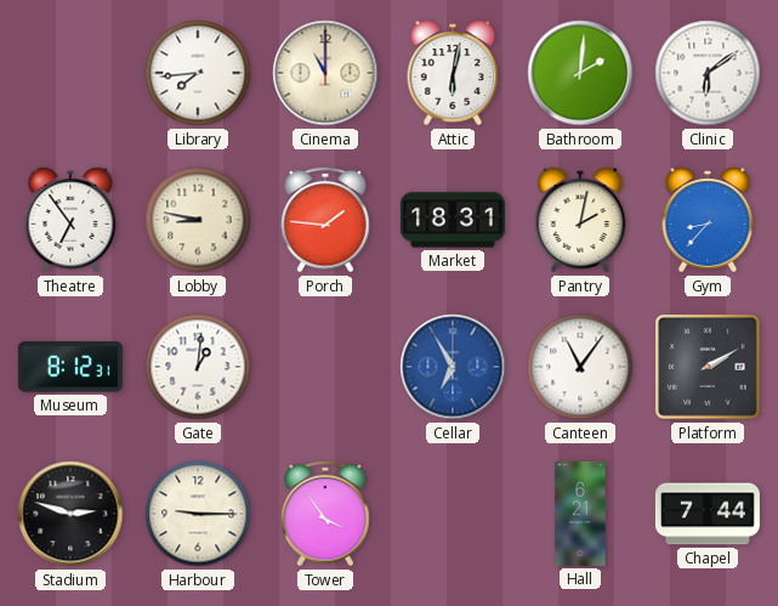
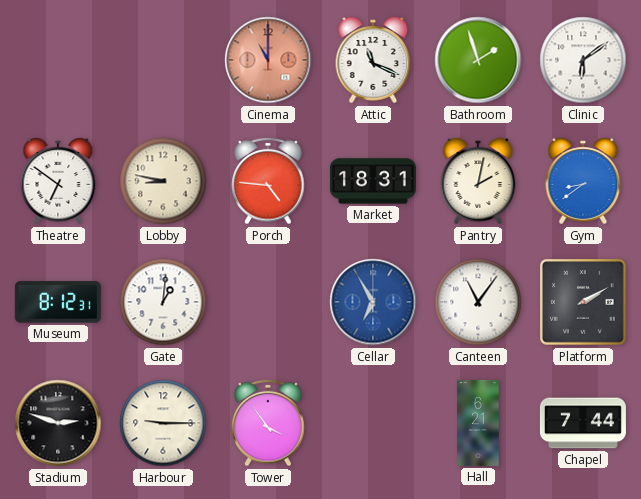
Library: 7:44 -> none
Cinema dial: cream -> salmon
Attic: 6:02 -> 11:19
Bathroom: 2:01 -> 1:57
Theatre: 6:54 -> 6:51
Porch: 1:46 -> 4:46
Gym: 8:37 -> 8:39
